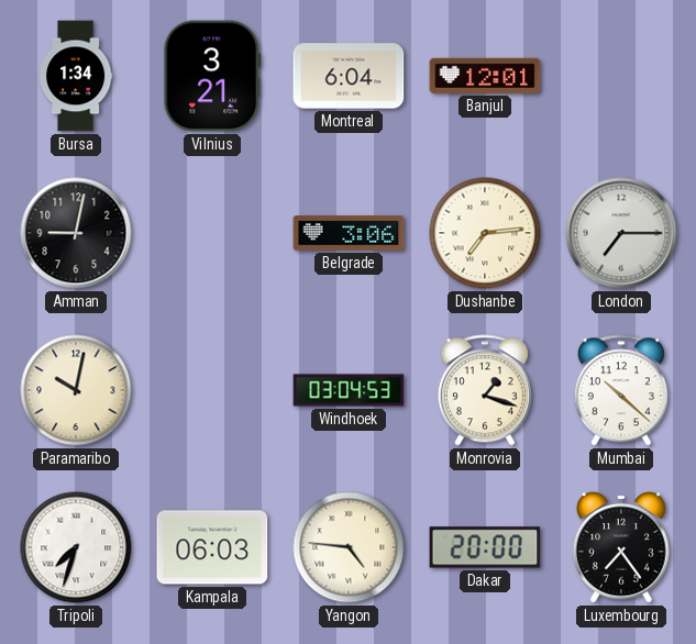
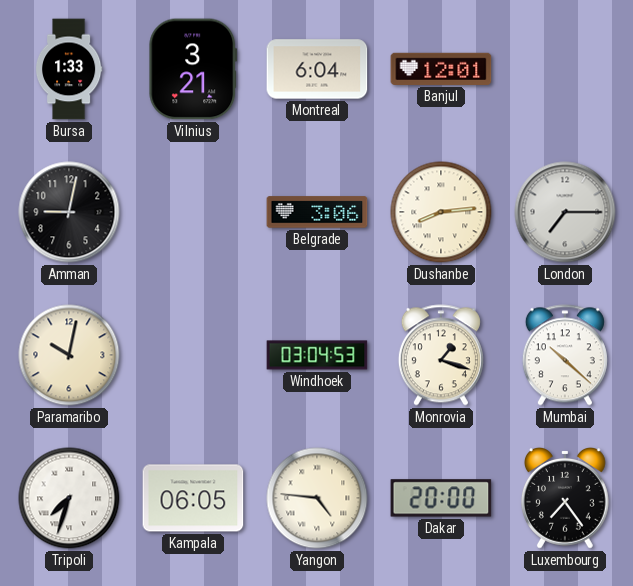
Bursa: 1:34 -> 1:33
Dushanbe: 7:14 -> 8:14
Kampala: 06:03 -> 06:05
